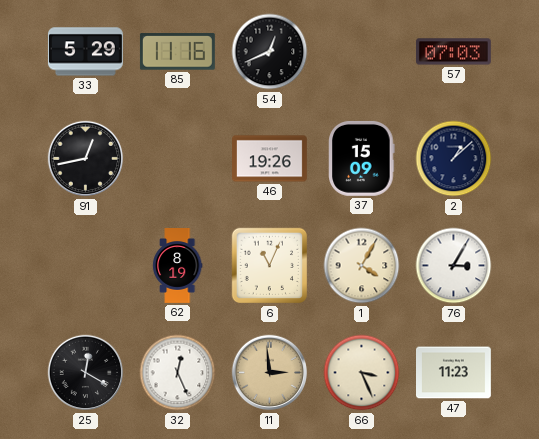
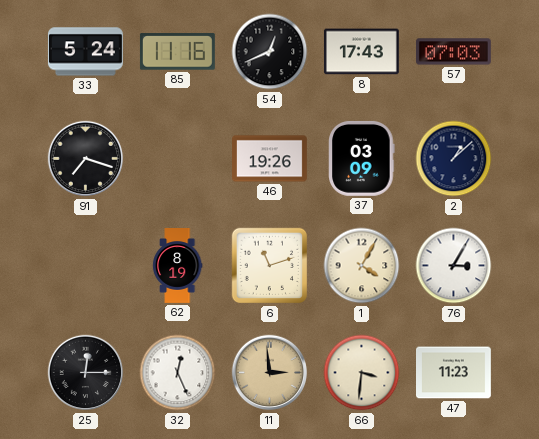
33: 5:29 -> 5:24
8: none -> 17:43
91: 12:43 -> 7:18
37: 15:09 -> 03:09
6: 11:04 -> 11:12
25: 12:20 -> 12:15
66: 3:26 -> 3:31
